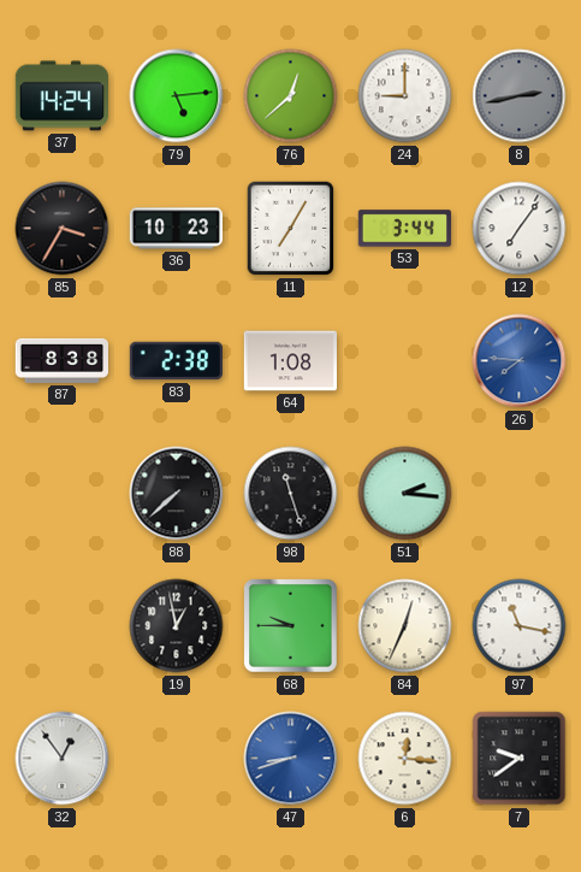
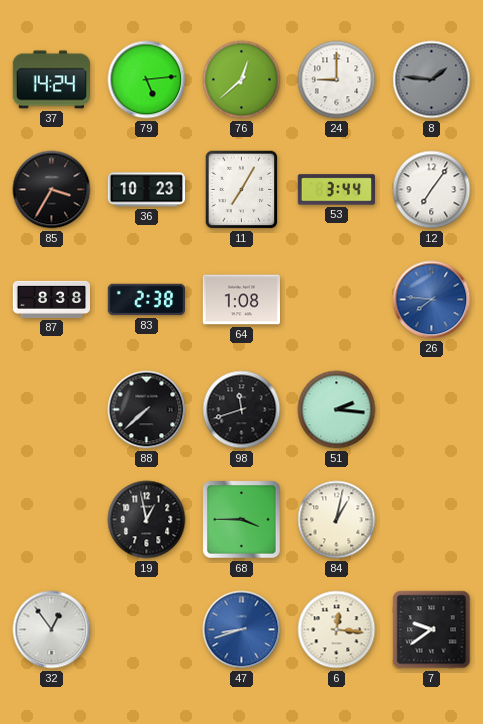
8: 2:43 -> 1:46
98: 11:27 -> 11:42
68: 9:45 -> 3:45
84: 12:34 -> 1:02
97: 11:17 -> none
